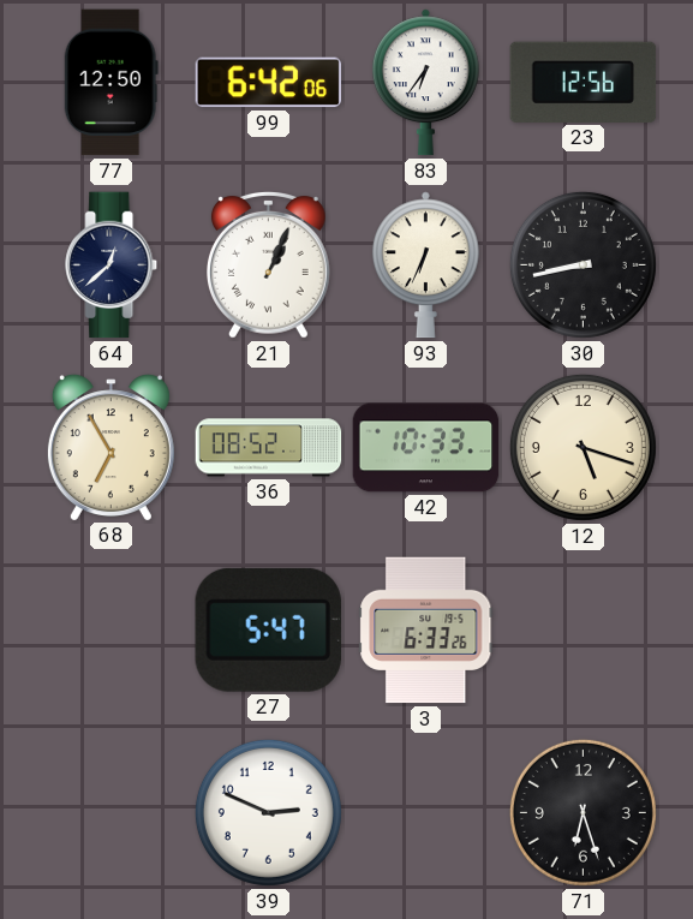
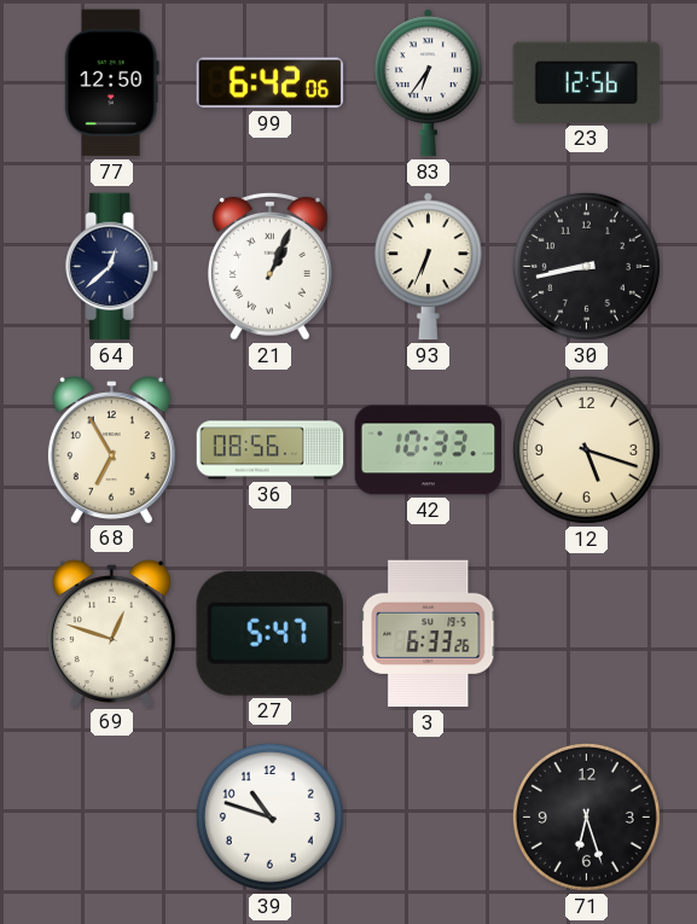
36: 08:52 -> 08:56
69: none -> 12:48
39: 2:49 -> 10:48
